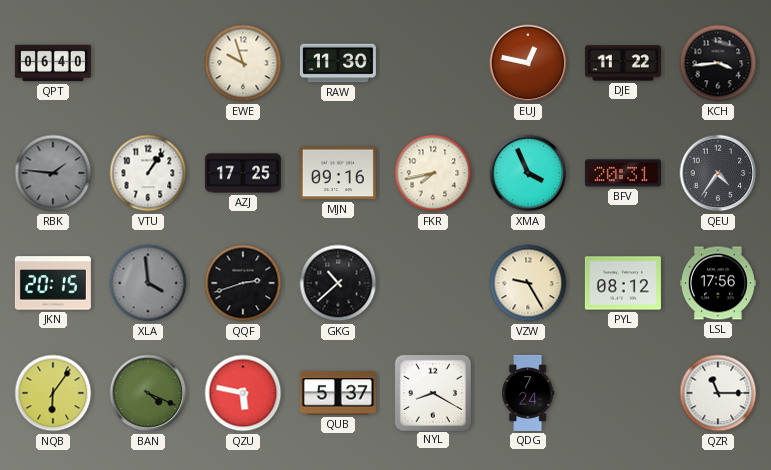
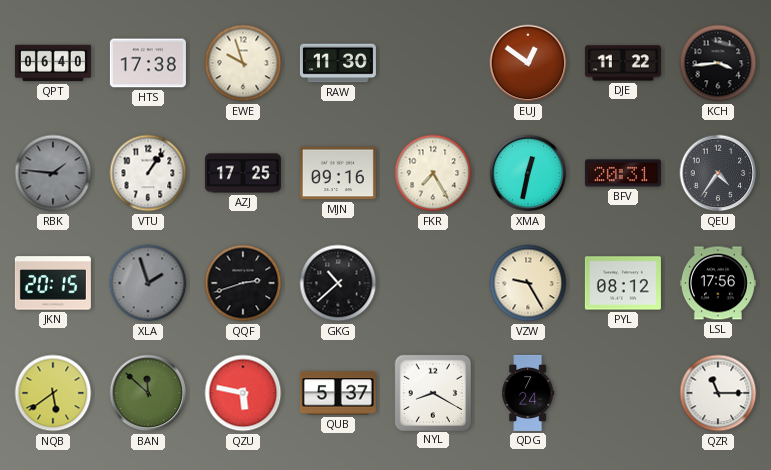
HTS: none -> 17:38
EUJ: 12:47 -> 12:51
FKR: 7:43 -> 7:25
XMA: 3:56 -> 12:32
XLA: 3:59 -> 1:57
NQB: 6:06 -> 5:39
BAN: 4:19 -> 11:52
